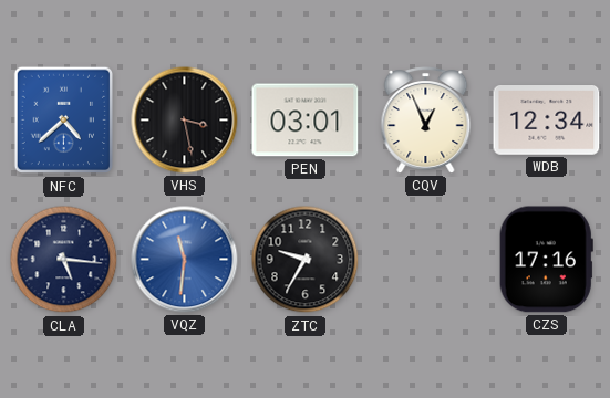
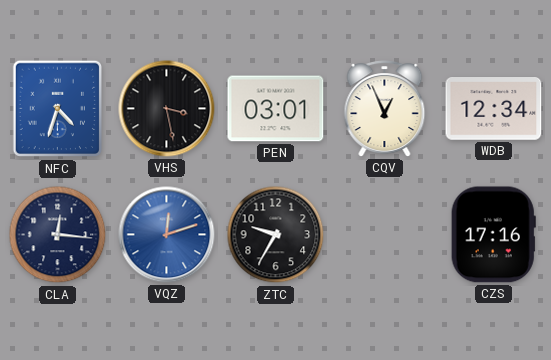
NFC: 4:38 -> 4:33
CLA: 5:16 -> 12:16
VQZ: 11:31 -> 12:12
